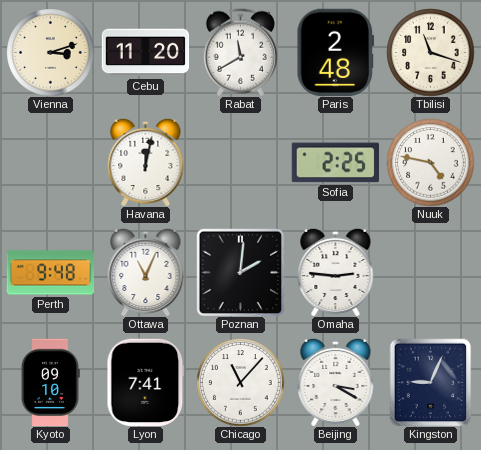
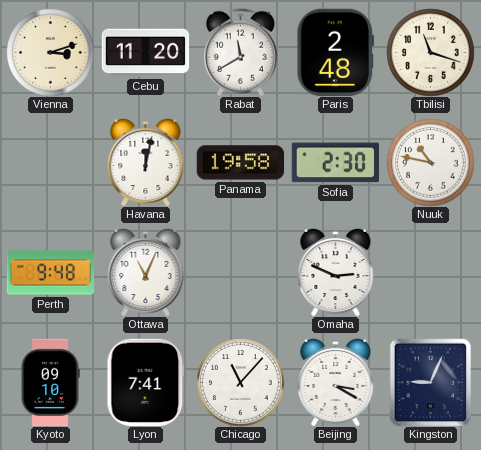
Panama: none -> 19:58
Sofia: 2:25 -> 2:30
Nuuk: 4:47 -> 10:47
Poznan: 2:01 -> none
Omaha: 2:46 -> 2:49
